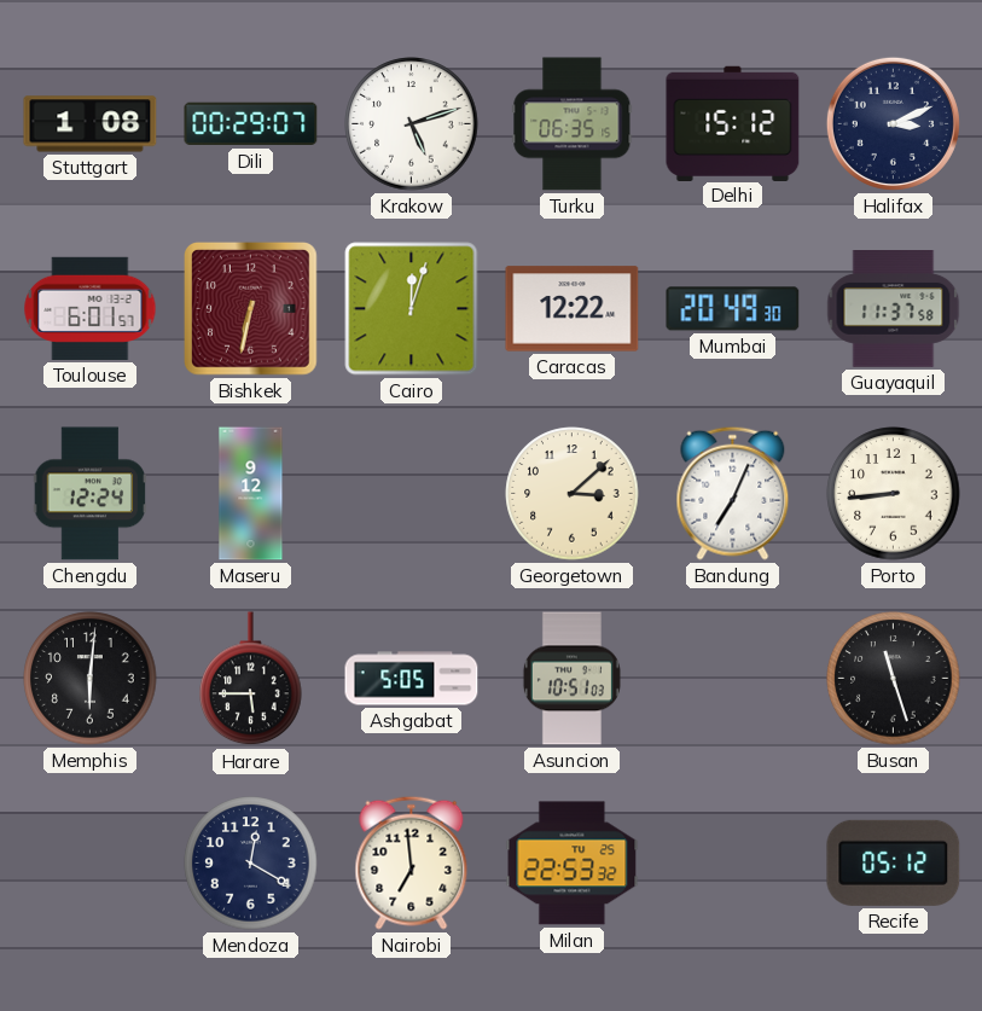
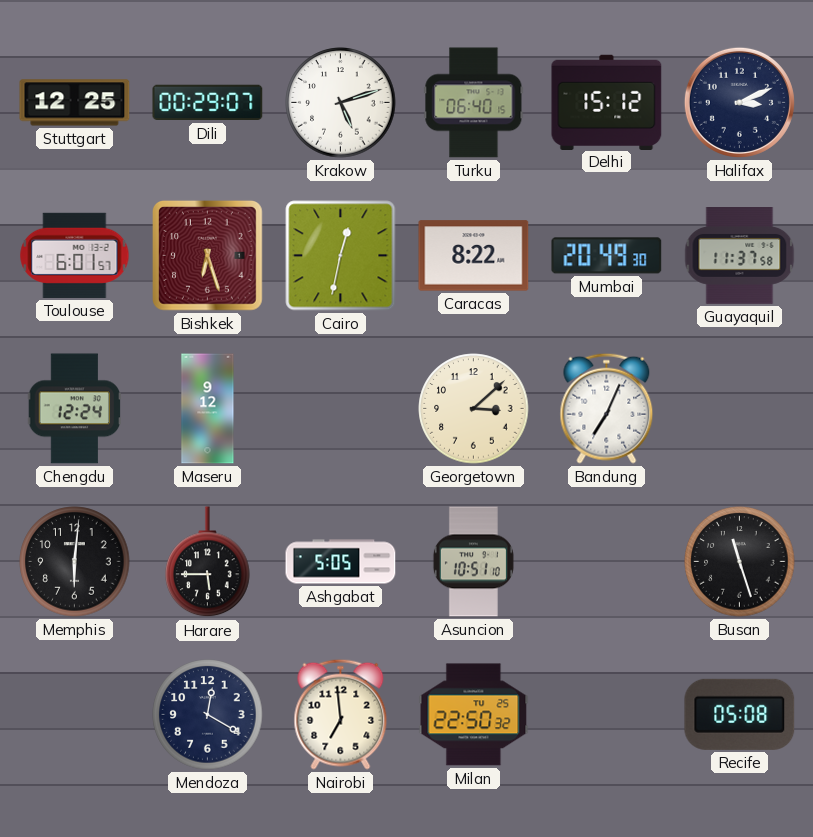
Stuttgart: 1:08 -> 12:25
Turku: 06:35 -> 06:40
Bishkek: 6:32 -> 6:27
Cairo: 12:03 -> 12:32
Caracas: 12:22 -> 8:22
Porto: 8:44 -> none
Asuncion: 10:51:03 -> 10:51:10
Milan: 22:53 -> 22:50
Recife: 05:12 -> 05:08
